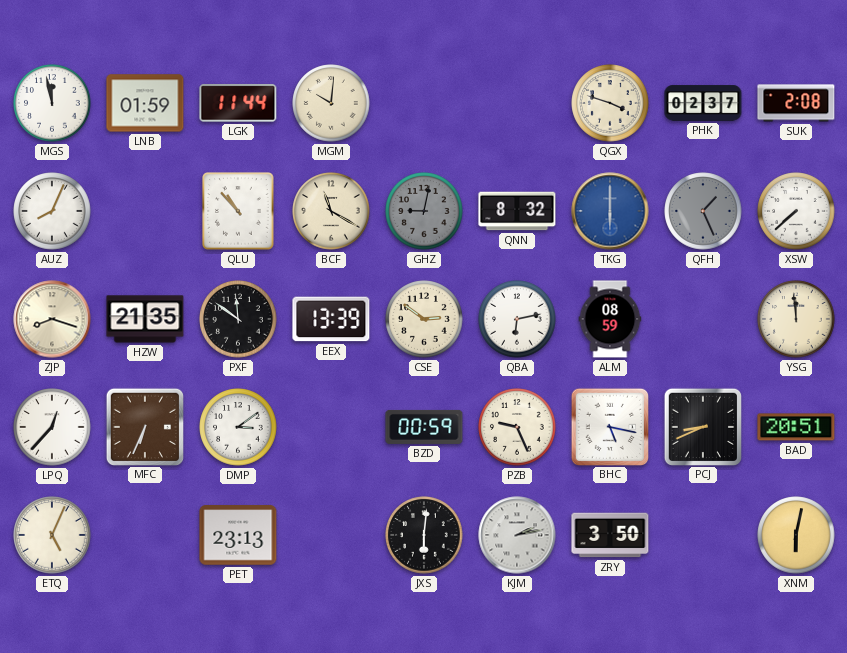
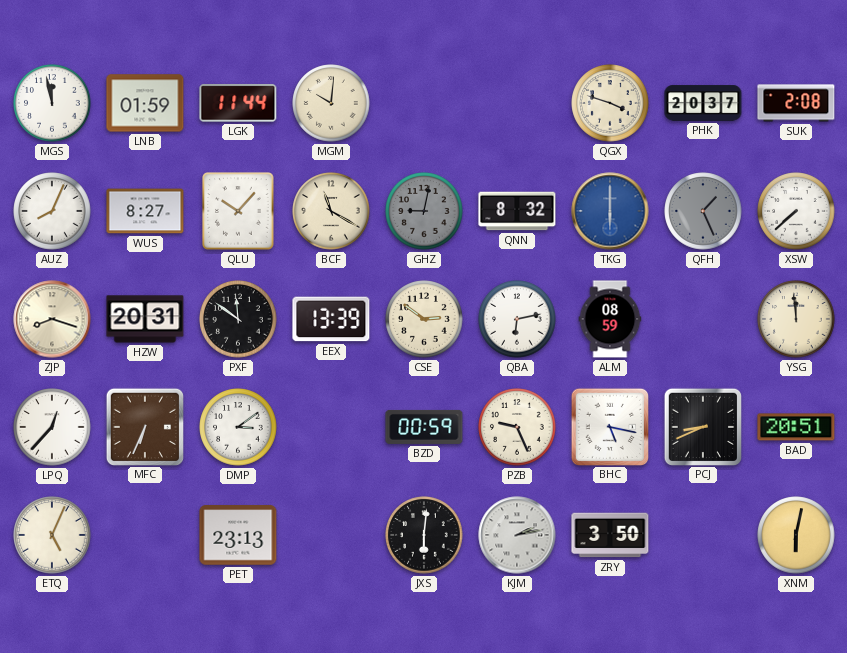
PHK: 02:37 -> 20:37
WUS: none -> 8:27
QLU: 10:53 -> 10:07
HZW: 21:35 -> 20:31
